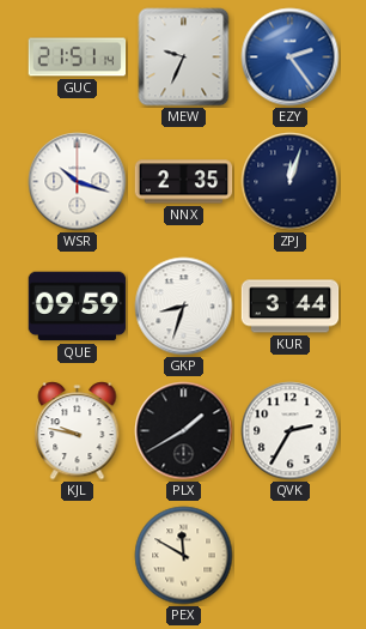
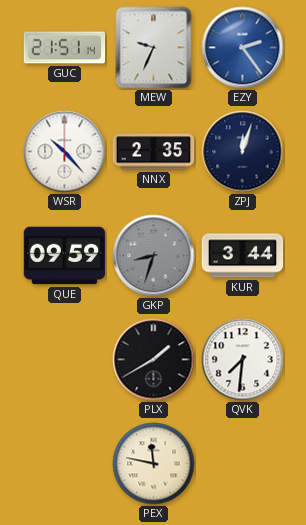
WSR: 10:18 -> 10:23
GKP dial: white -> grey
KJL: 9:47 -> none
QVK: 2:35 -> 7:31
PEX: 11:50 -> 11:47
